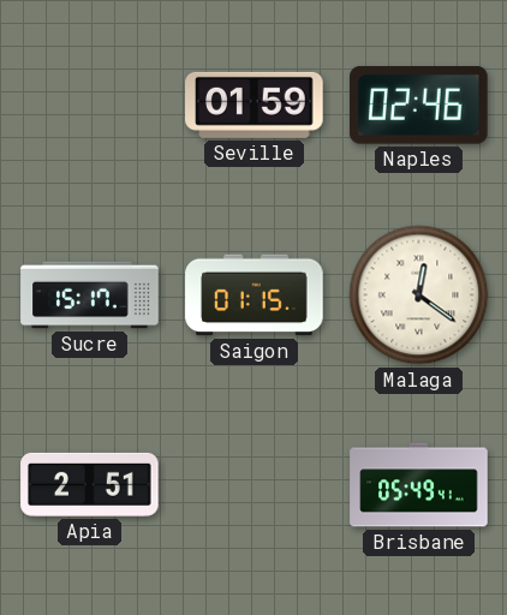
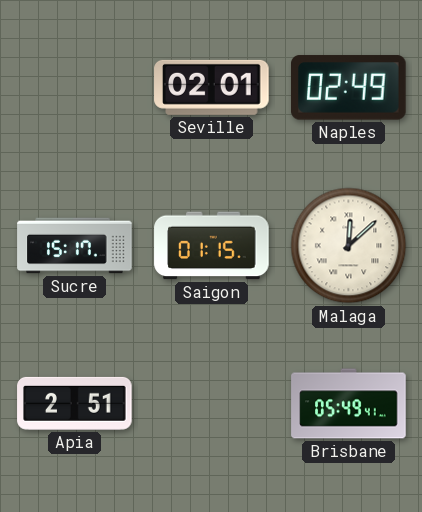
Seville: 01:59 -> 02:01
Naples: 02:46 -> 02:49
Malaga: 12:21 -> 12:08
